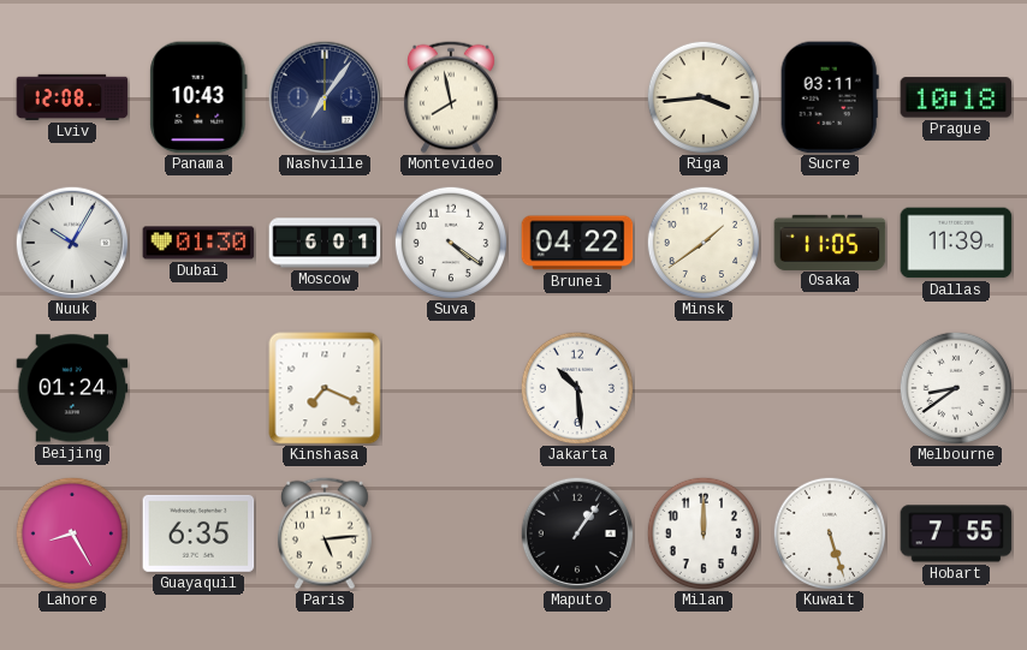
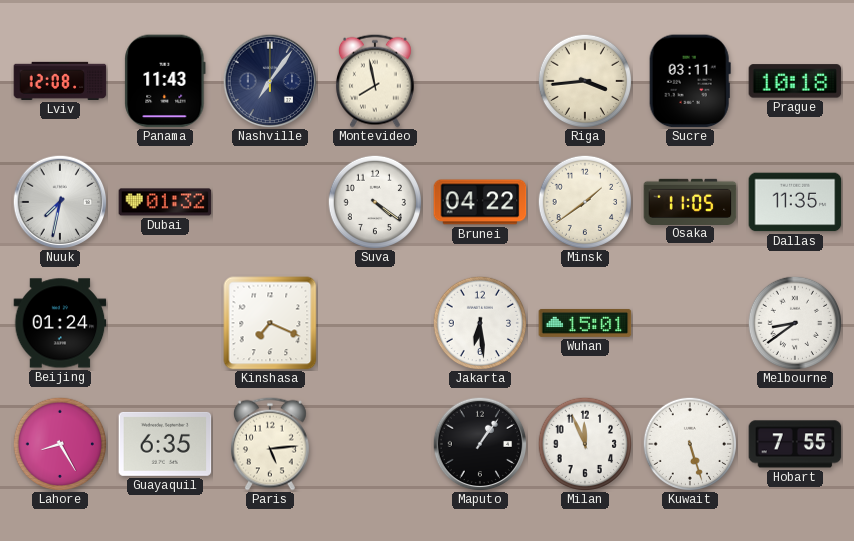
Panama: 10:43 -> 11:43
Nuuk: 10:05 -> 7:32
Dubai: 01:30 -> 01:32
Moscow: 6:01 -> none
Dallas: 11:39 -> 11:35
Jakarta: 10:29 -> 6:29
Wuhan: none -> 15:01
Milan: 12:00 -> 11:56
